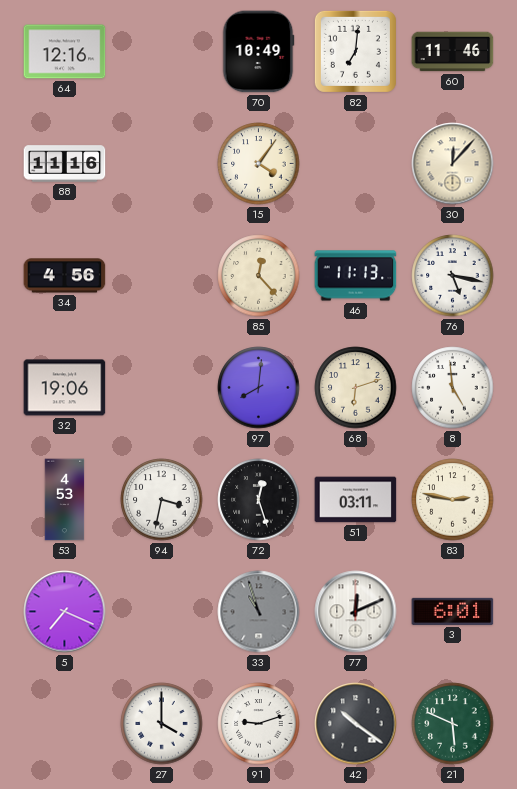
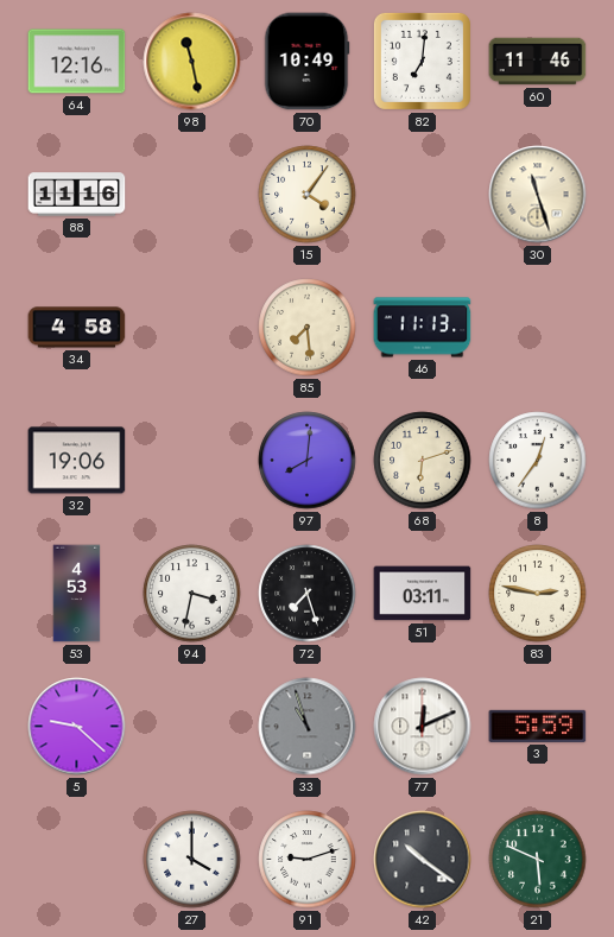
98: none -> 11:28
30: 12:07 -> 11:27
34: 4:56 -> 4:58
85: 12:23 -> 7:29
76: 5:17 -> none
8: 4:59 -> 12:36
72: 12:27 -> 7:27
5: 7:19 -> 9:22
3: 6:01 -> 5:59
